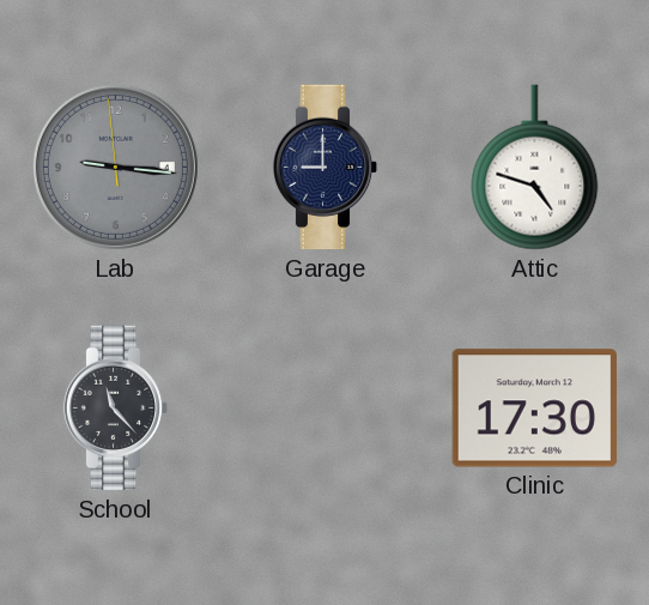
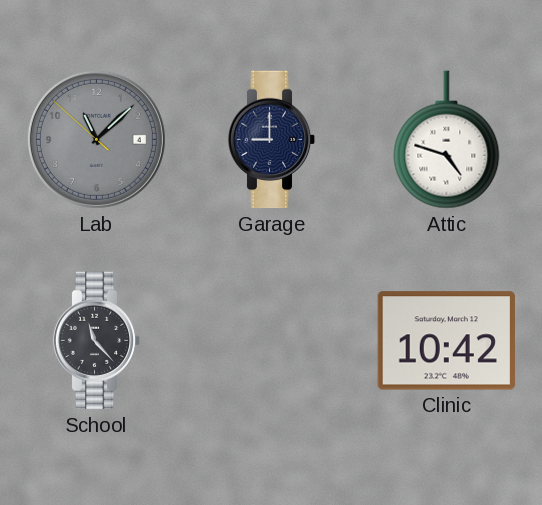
Lab: 9:15 -> 11:07
Clinic: 17:30 -> 10:42
